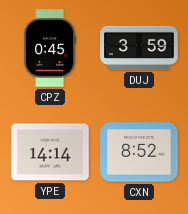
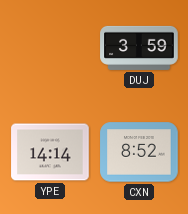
CPZ: 0:45 -> none
